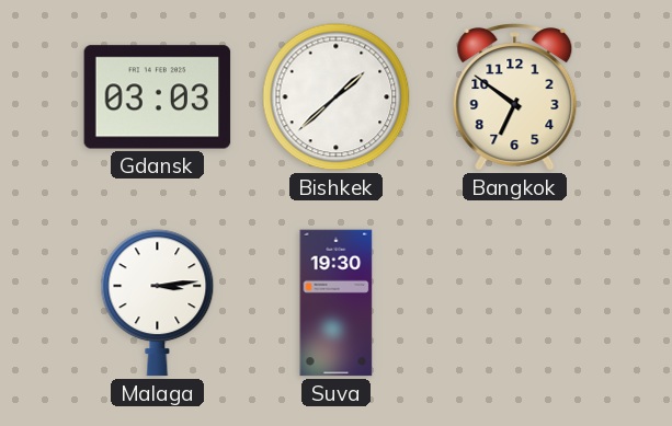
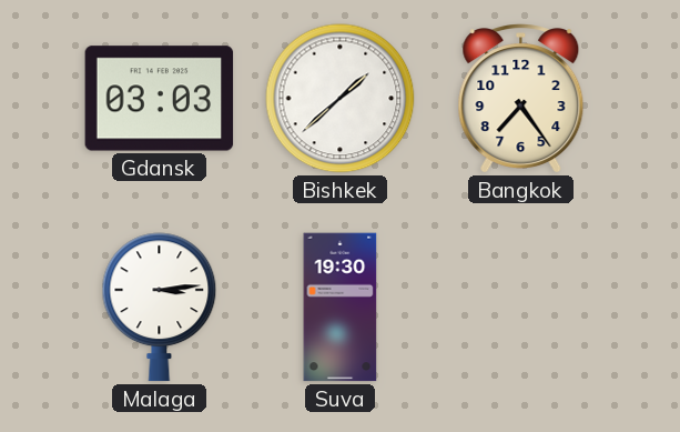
Bangkok: 6:51 -> 7:24
